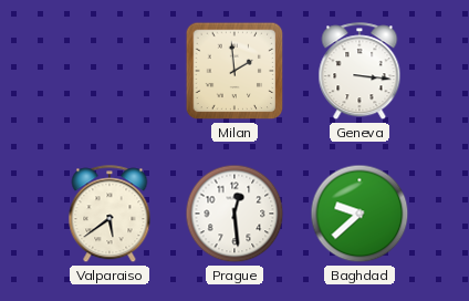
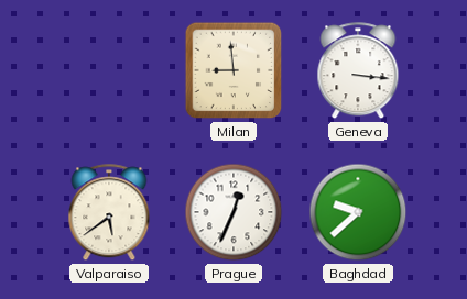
Milan: 1:59 -> 8:59
Prague: 12:29 -> 12:34
